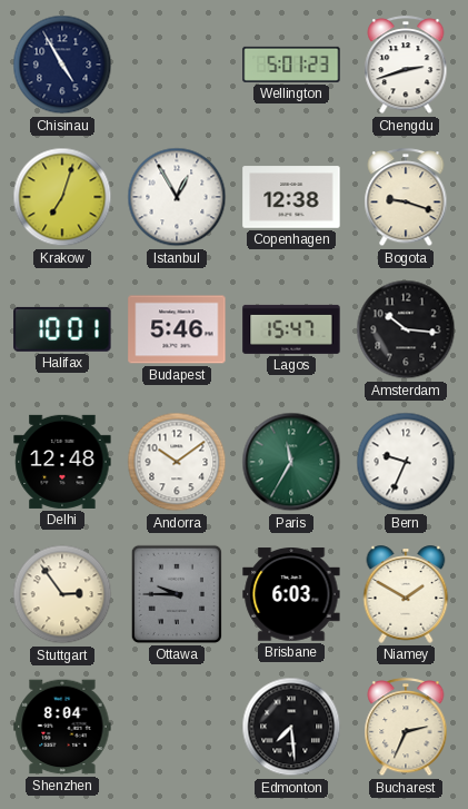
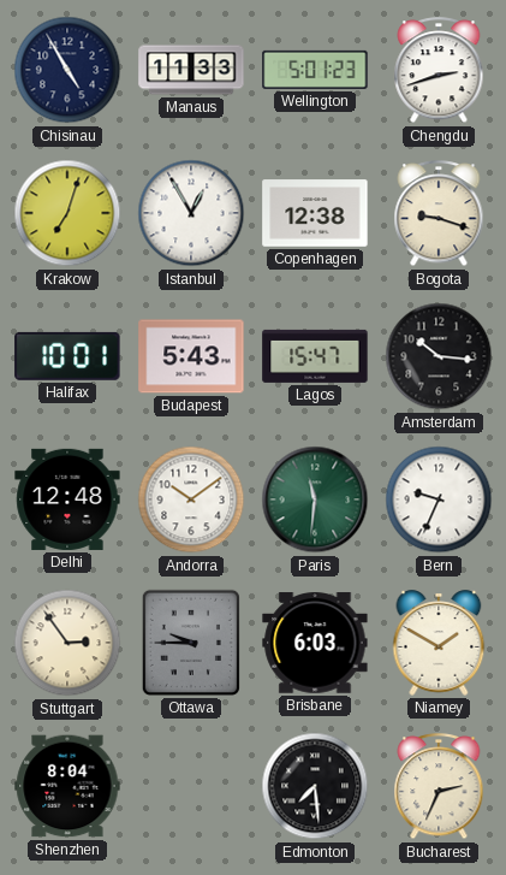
Manaus: none -> 11:33
Budapest: 5:46 -> 5:43
Paris: 11:35 -> 11:31
